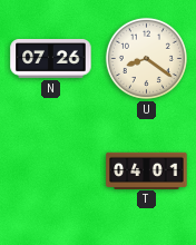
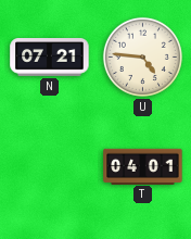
N: 07:26 -> 07:21
U: 8:21 -> 4:46
